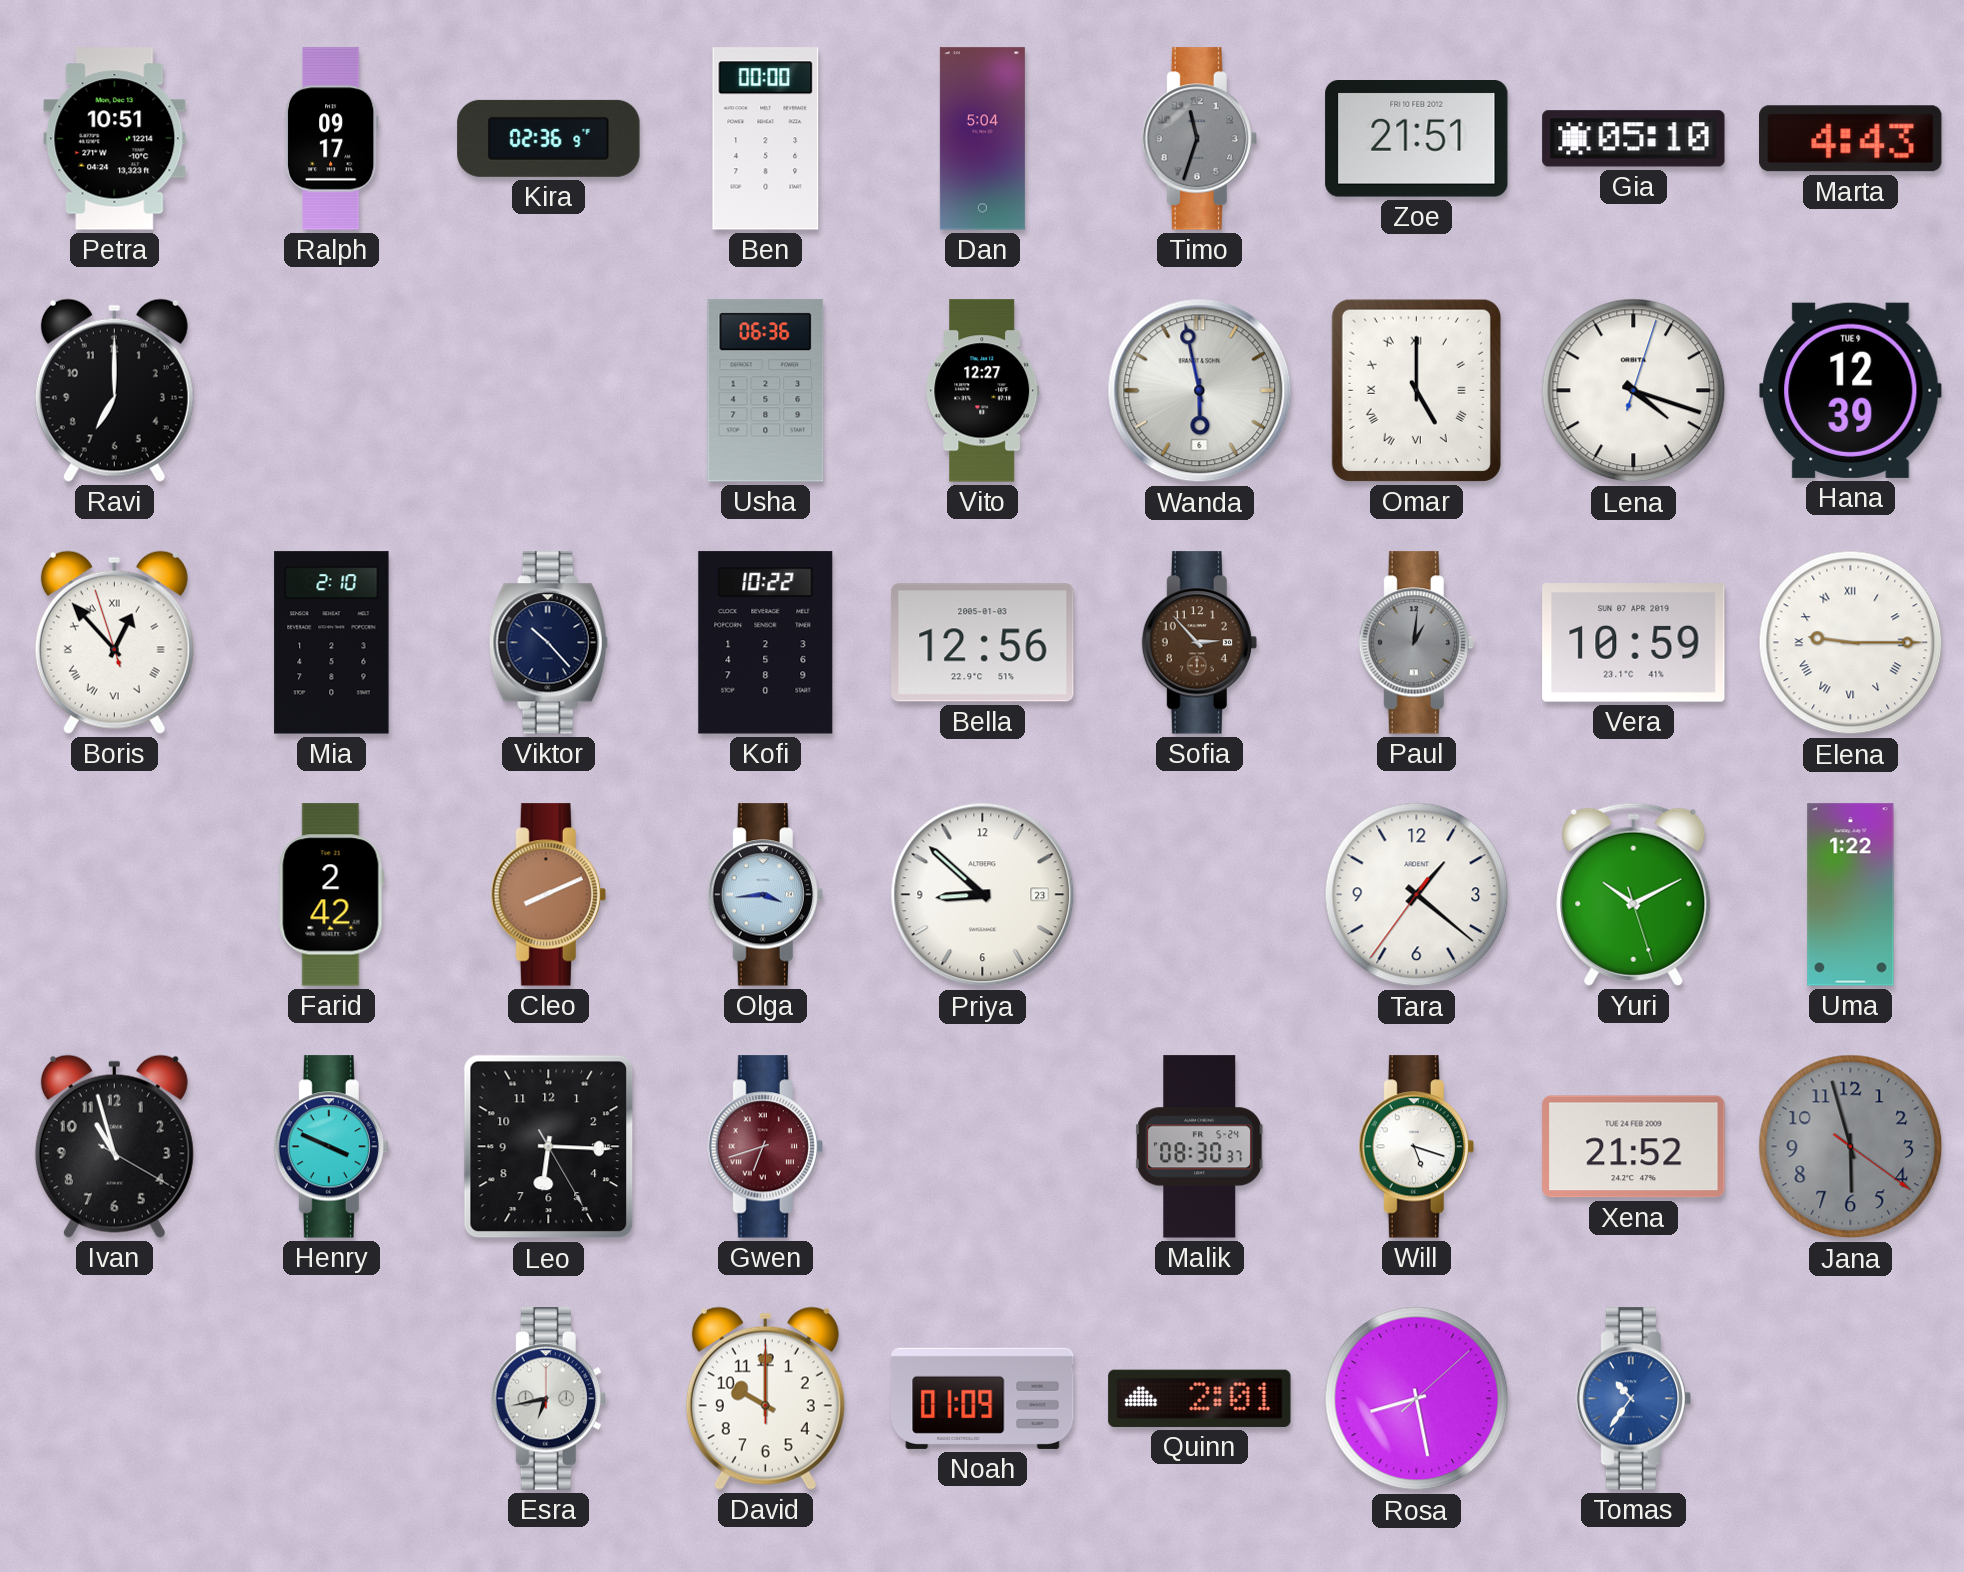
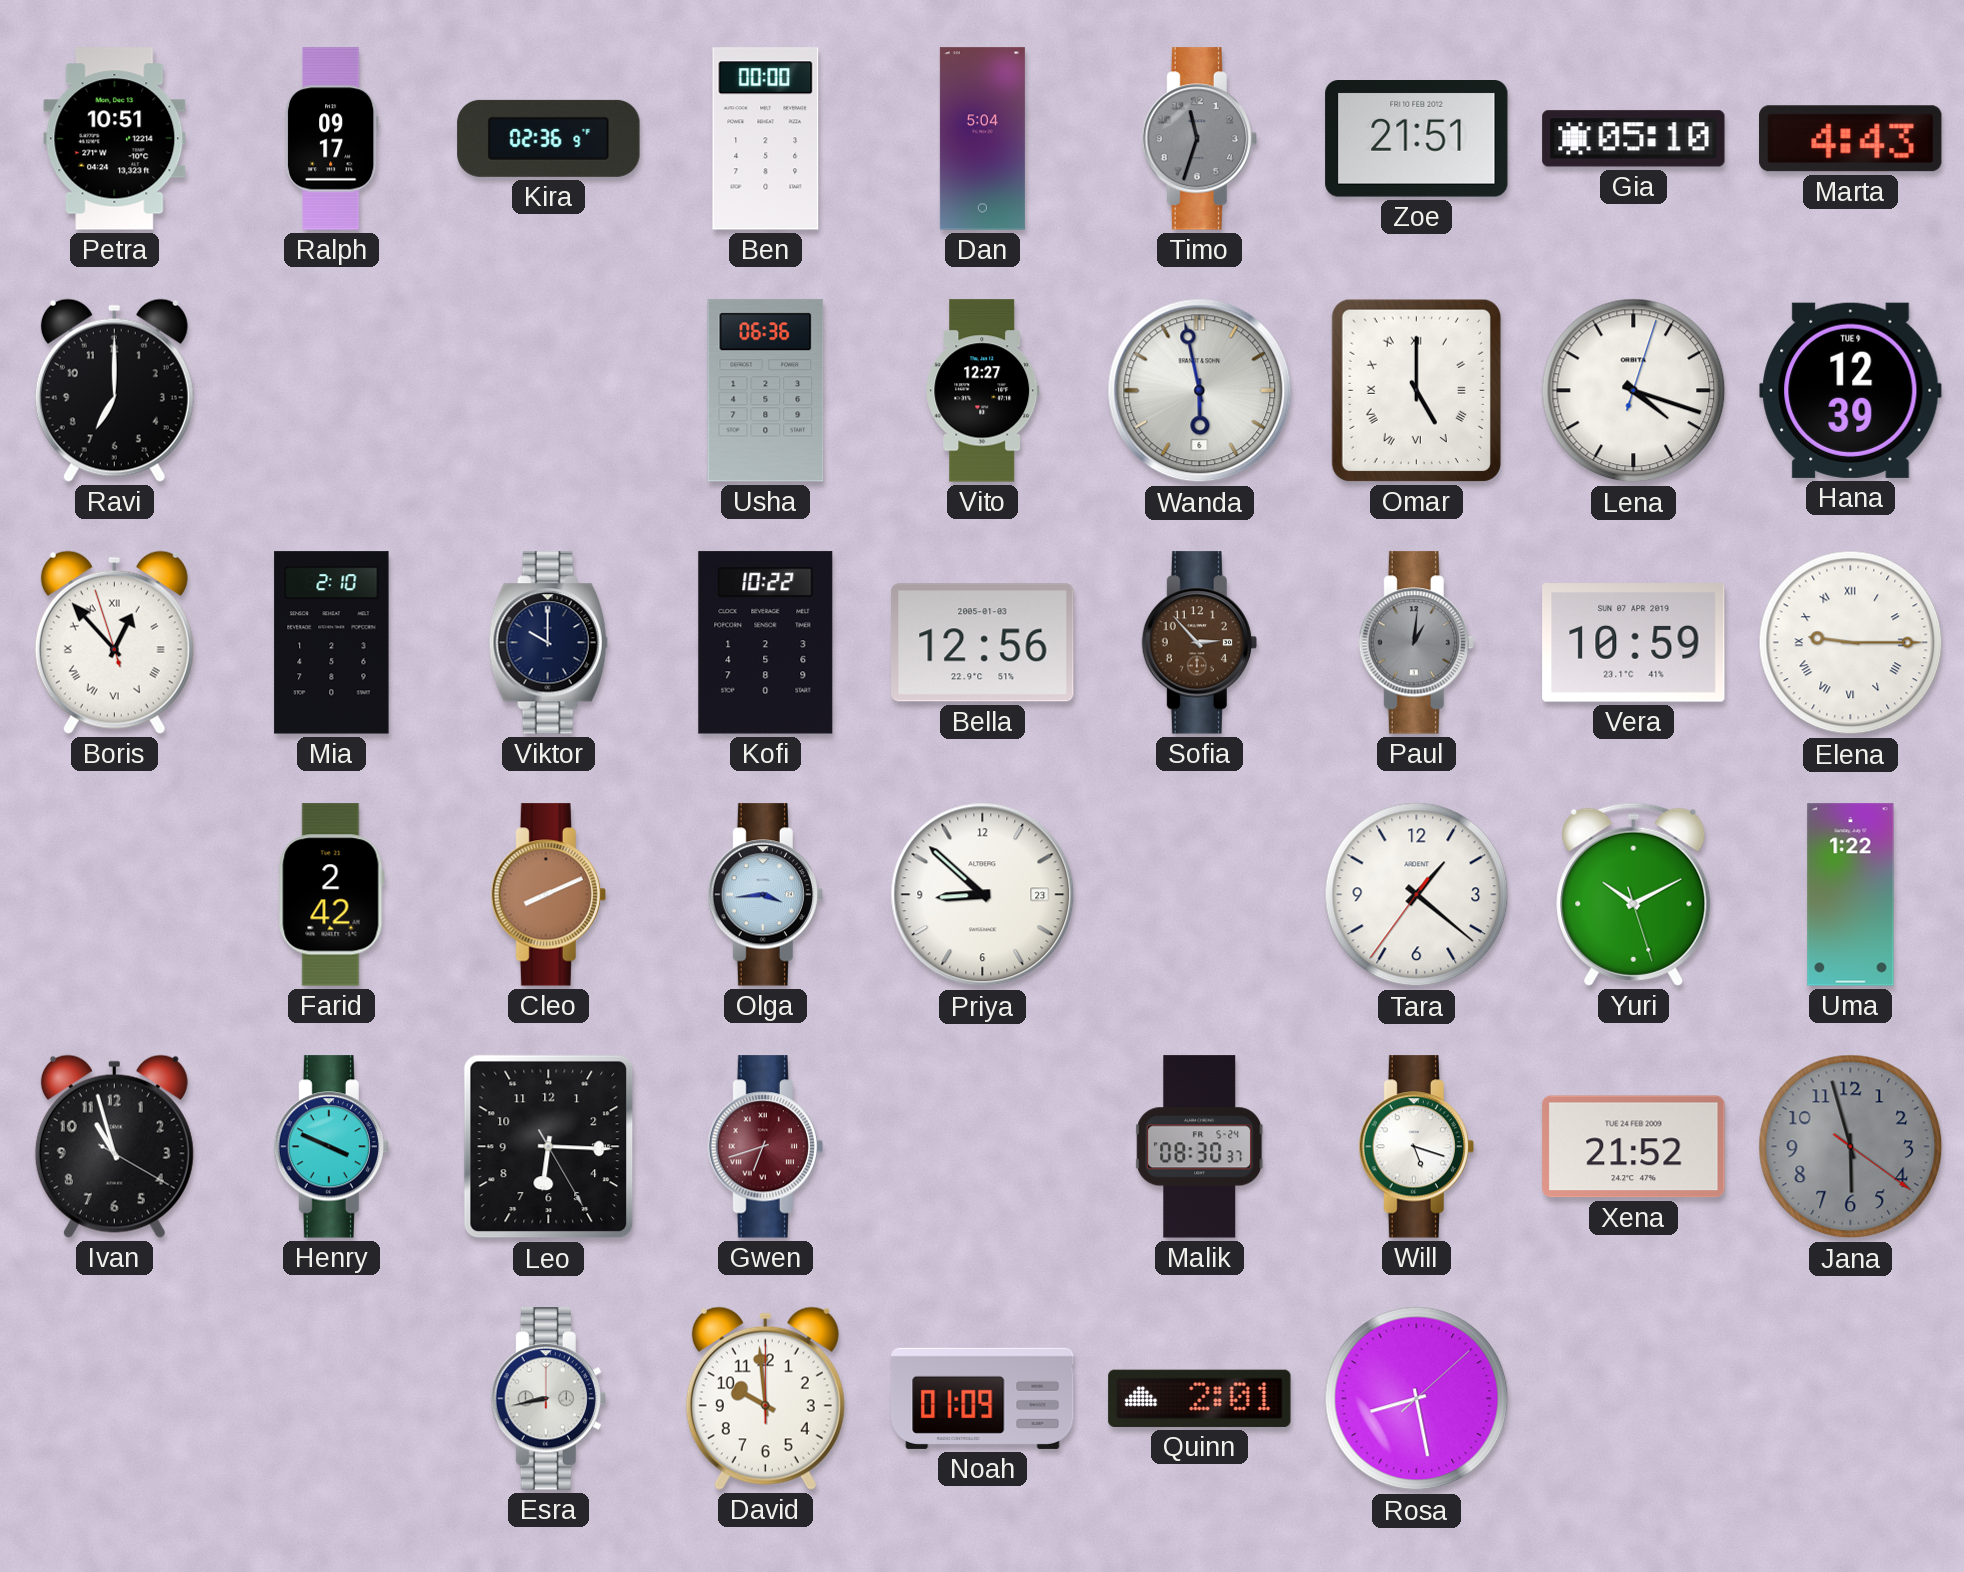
Viktor: 10:23 -> 10:00
Esra: 6:43 -> 8:43
David: 10:00 -> 9:59
Tomas: 10:36 -> none
